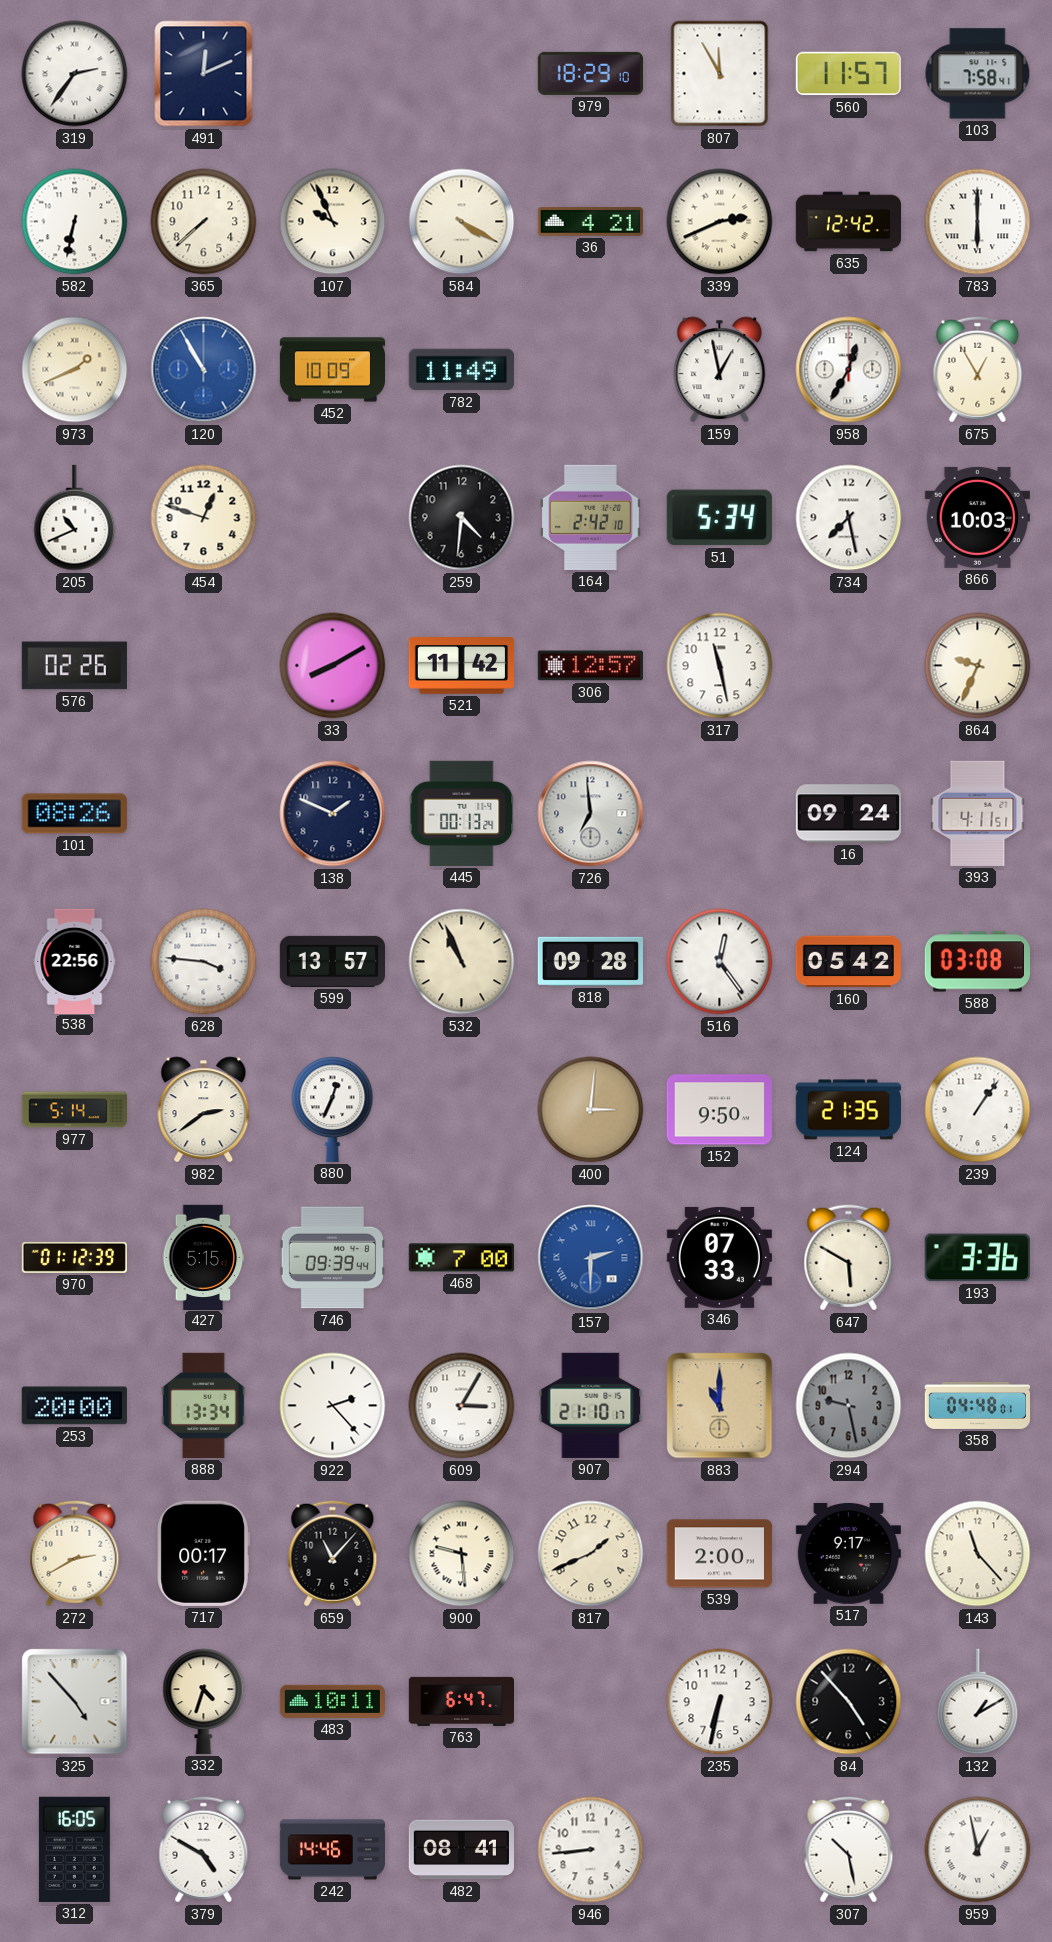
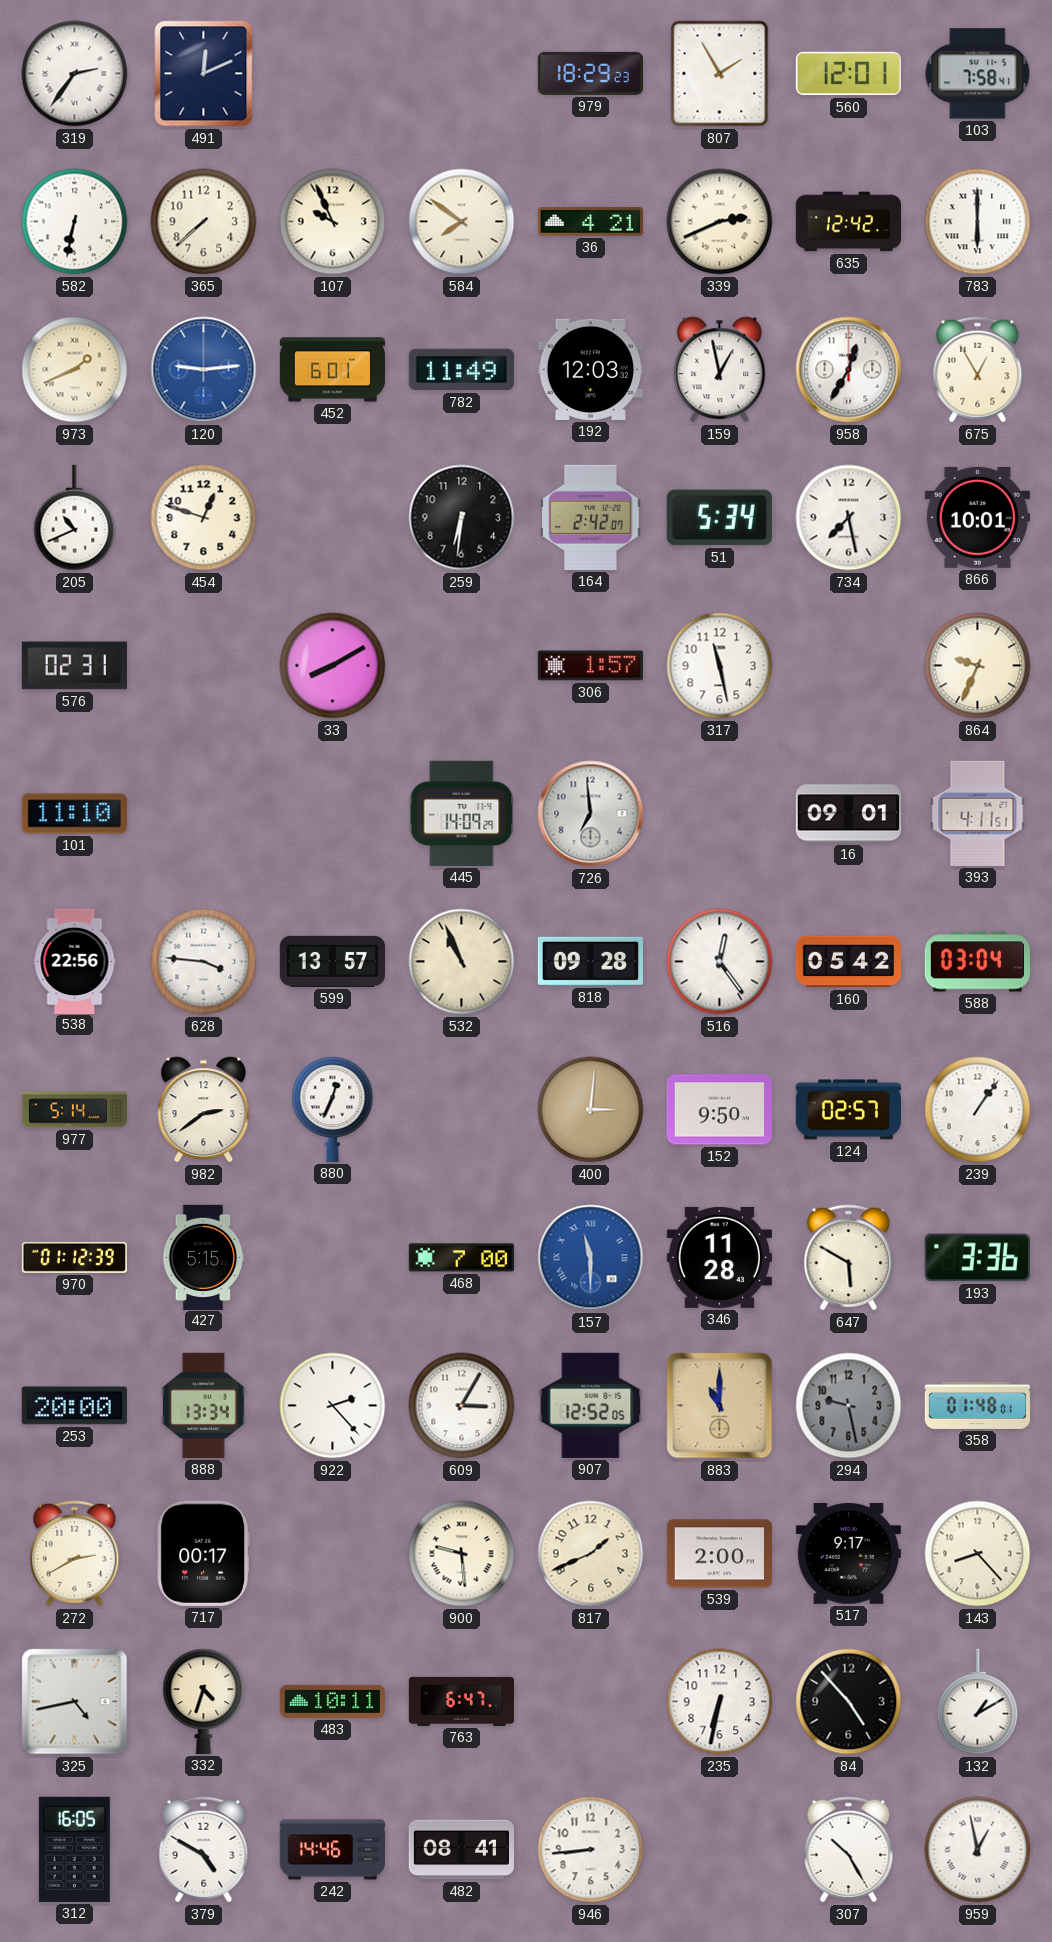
979: 18:29:10 -> 18:29:23
807: 11:55 -> 1:55
560: 11:57 -> 12:01
584: 4:20 -> 7:51
120: 10:55 -> 9:14
452: 10:09 -> 6:01
192: none -> 12:03
259: 4:31 -> 6:31
164: 2:42:10 -> 2:42:07
866: 10:03 -> 10:01
576: 02:26 -> 02:31
521: 11:42 -> none
306: 12:57 -> 1:57
101: 08:26 -> 11:10
138: 1:49 -> none
445: 00:13 -> 14:09
16: 09:24 -> 09:01
588: 03:08 -> 03:04
124: 21:35 -> 02:57
746: 09:39 -> none
157: 2:30 -> 11:30
346: 07:33 -> 11:28
907: 21:10 -> 12:52
358: 04:48 -> 01:48
659: 11:07 -> none
143: 11:23 -> 8:23
325: 4:53 -> 4:43
307: 10:28 -> 10:25
